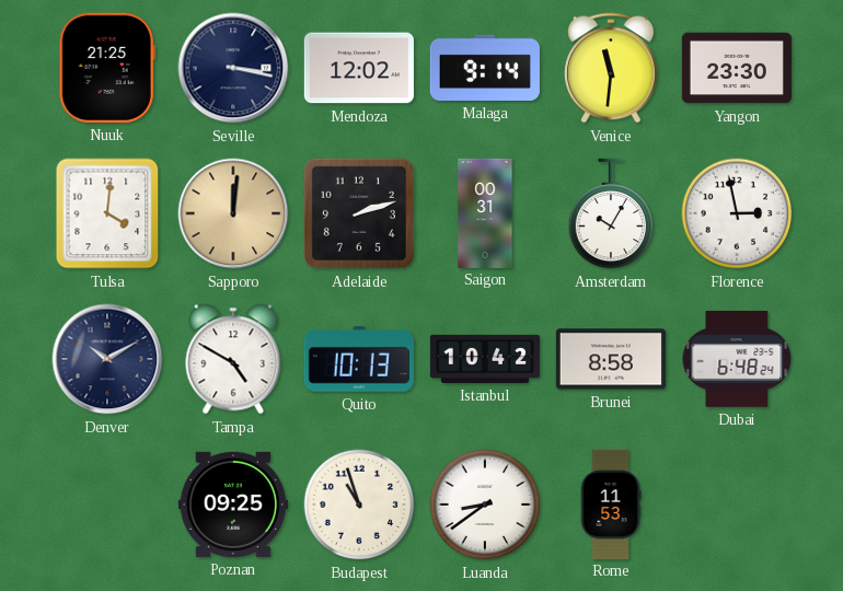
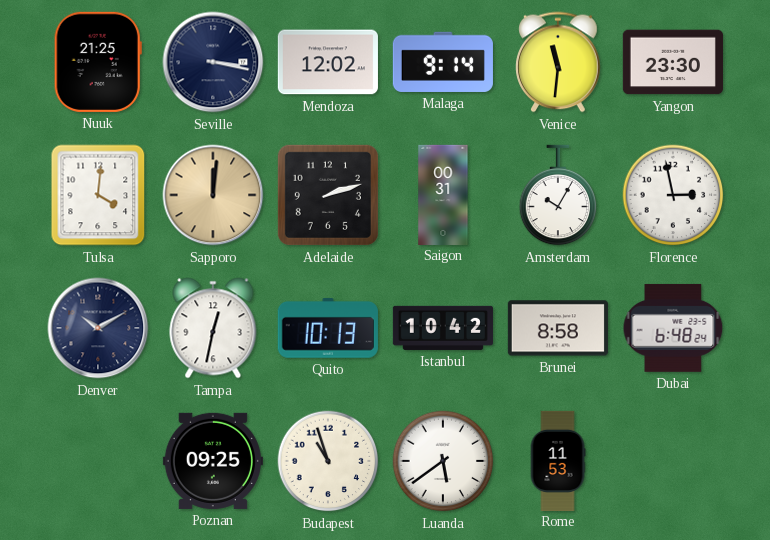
Tampa: 4:50 -> 12:32
Luanda: 8:39 -> 5:39
